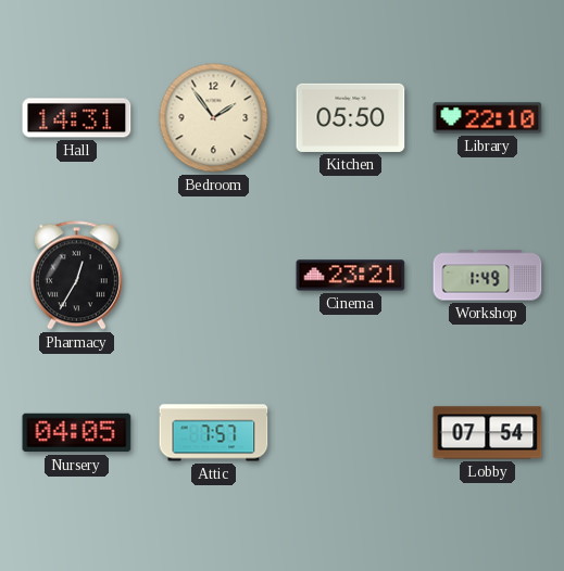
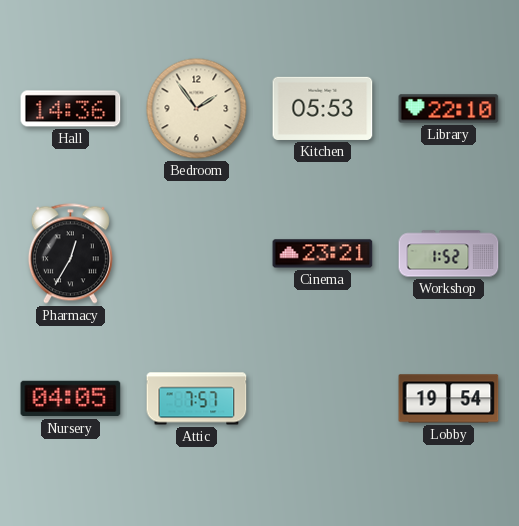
Hall: 14:31 -> 14:36
Kitchen: 05:50 -> 05:53
Workshop: 1:49 -> 1:52
Lobby: 07:54 -> 19:54
